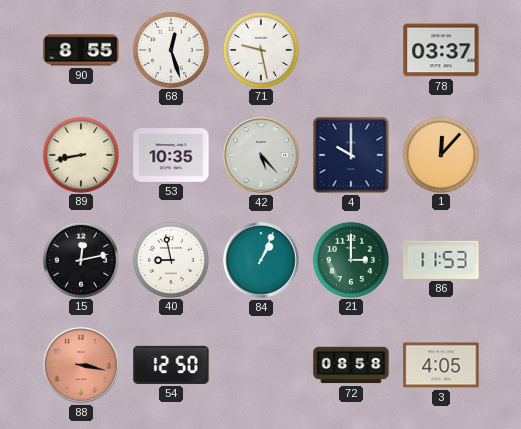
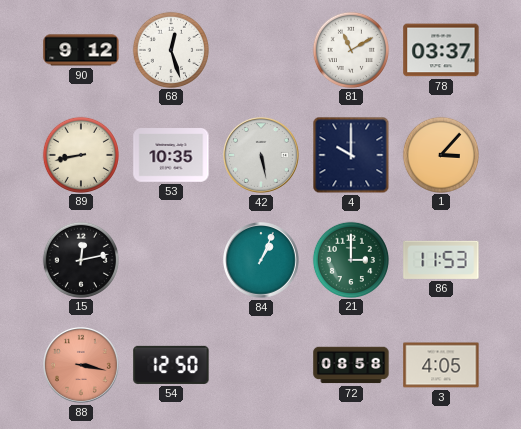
90: 8:55 -> 9:12
71: 9:28 -> none
81: none -> 11:10
42: 5:23 -> 5:28
1: 12:07 -> 3:07
40: 8:58 -> none
